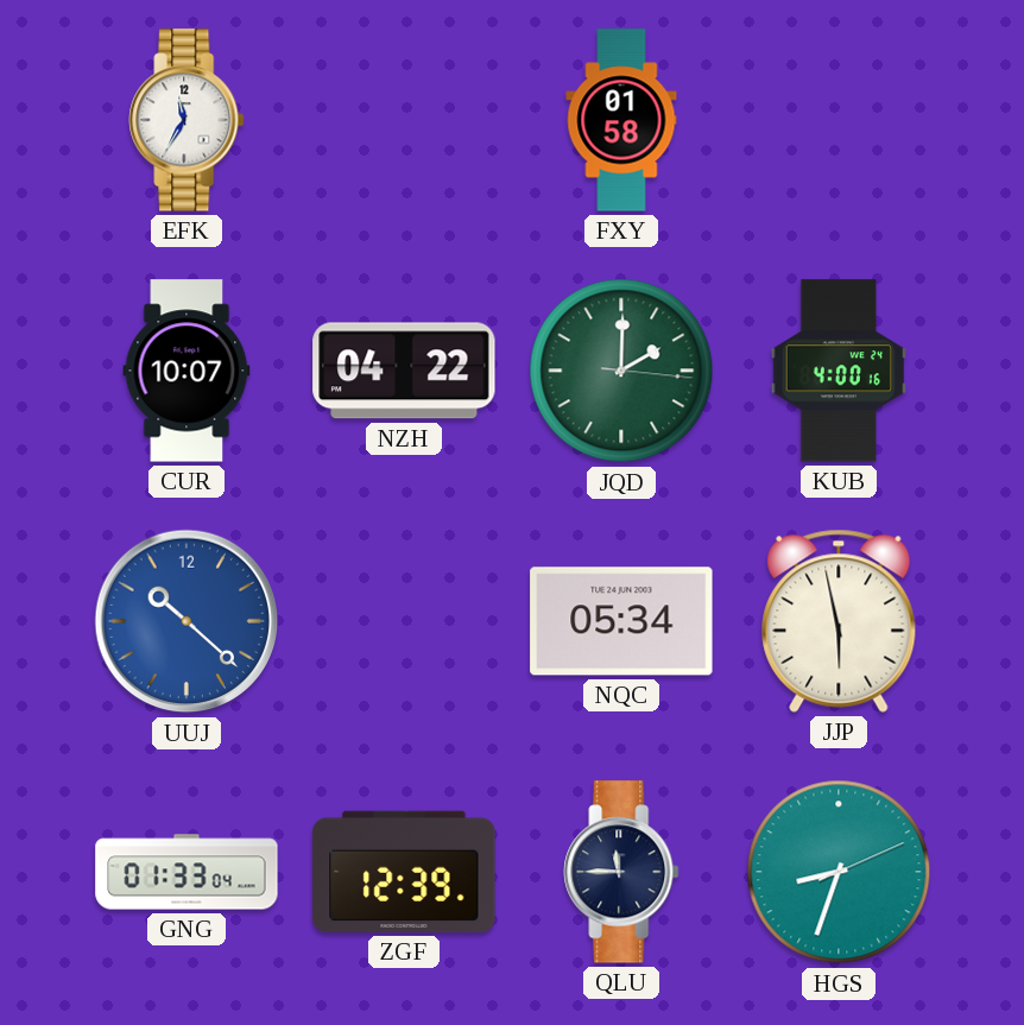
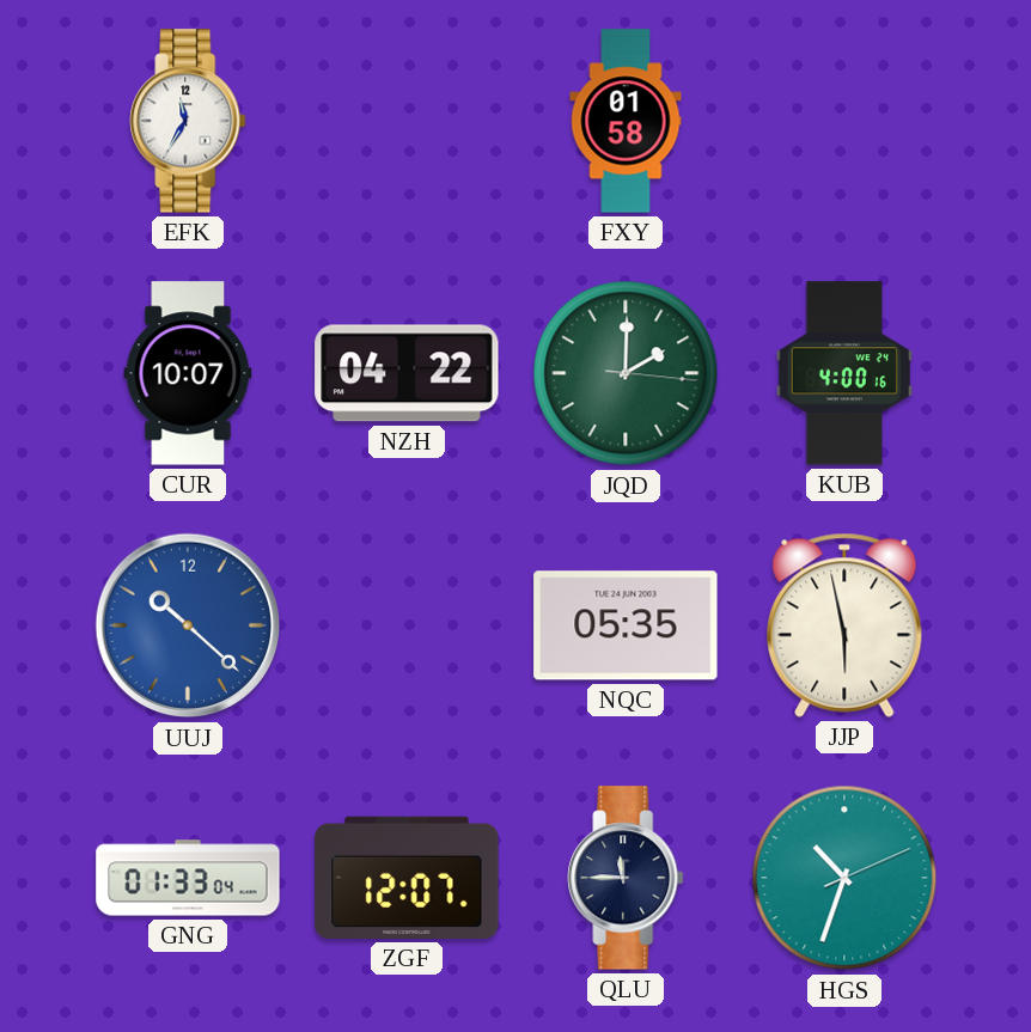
NQC: 05:34 -> 05:35
ZGF: 12:39 -> 12:07
HGS: 8:33 -> 10:33
